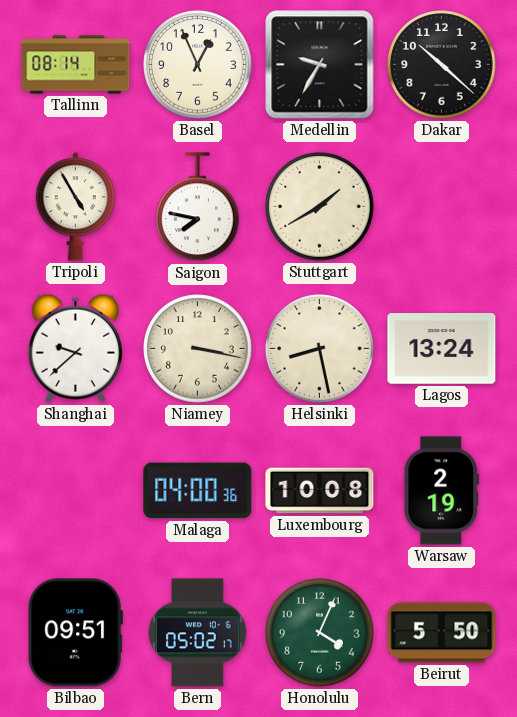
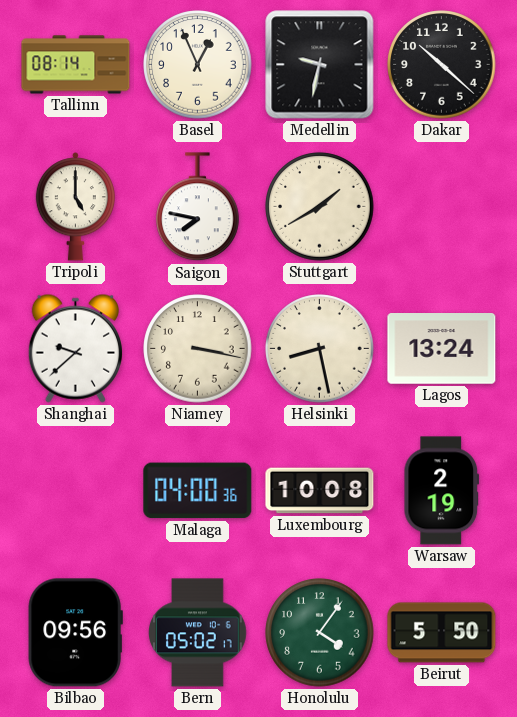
Medellin: 9:35 -> 9:32
Tripoli: 4:55 -> 5:00
Bilbao: 09:51 -> 09:56
Honolulu: 4:04 -> 4:06
